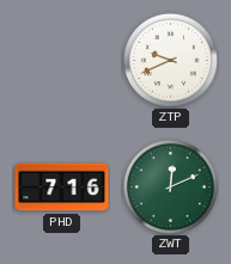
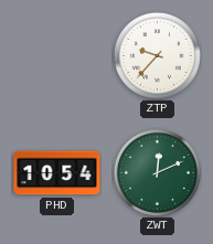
ZTP: 9:41 -> 9:37
PHD: 7:16 -> 10:54
